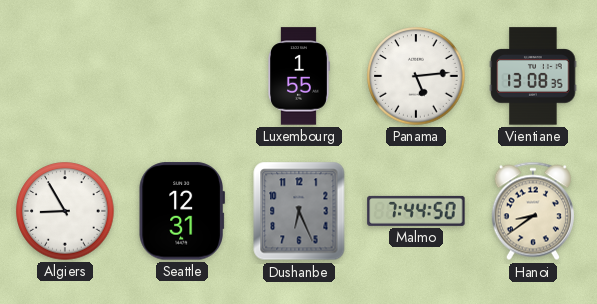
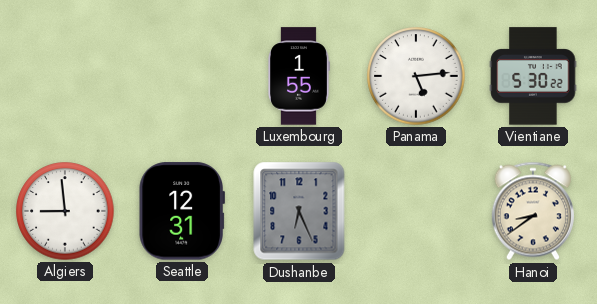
Vientiane: 13:08 -> 5:30
Algiers: 8:55 -> 8:59
Malmo: 7:44 -> none
